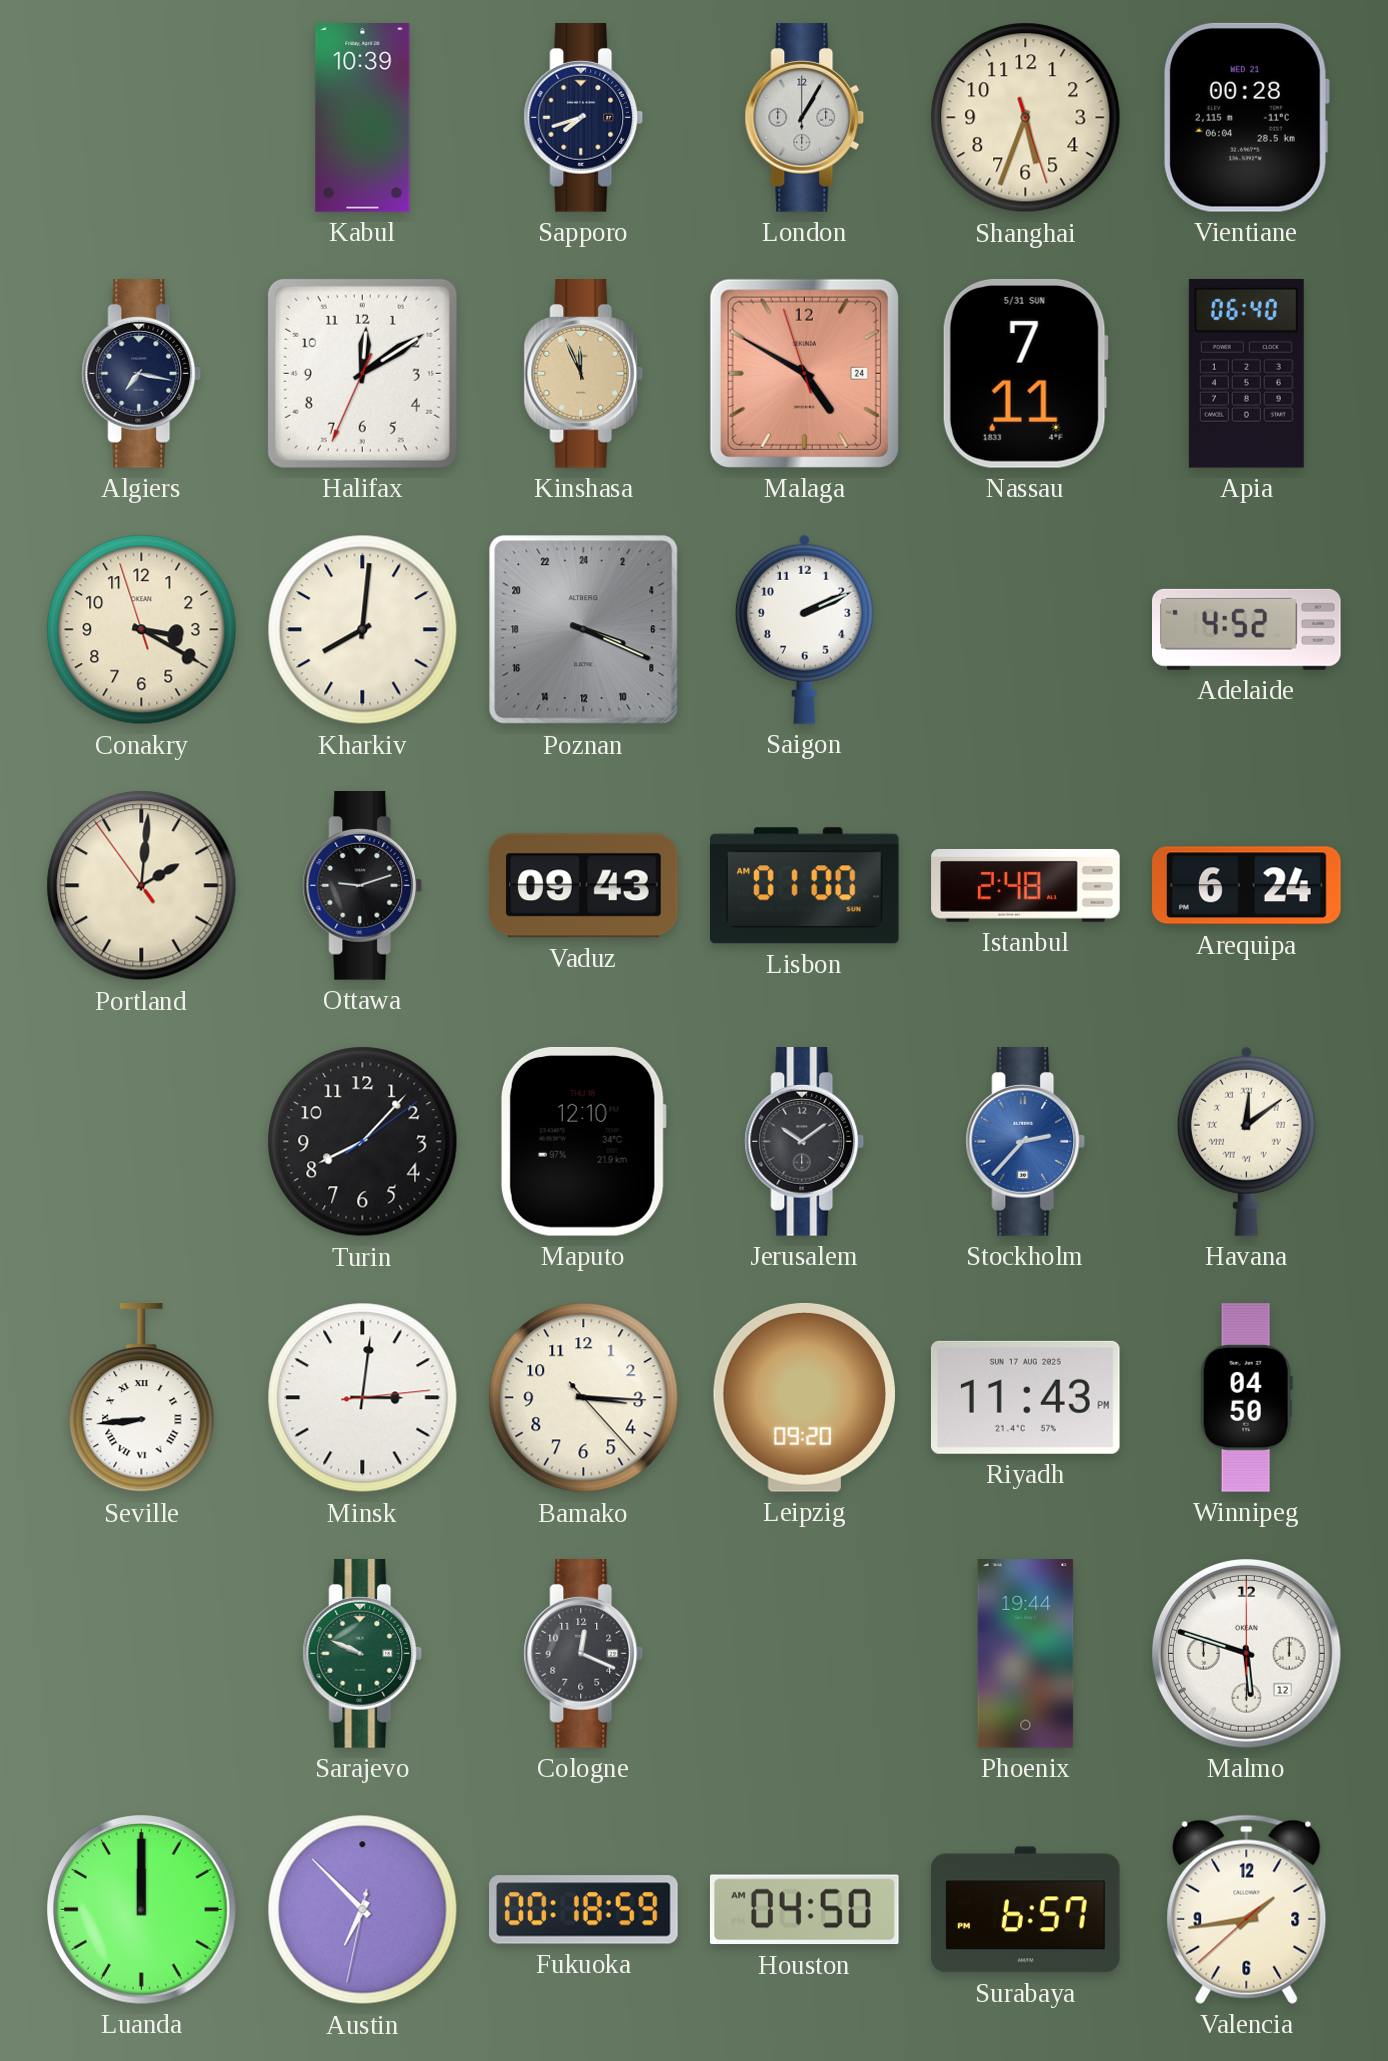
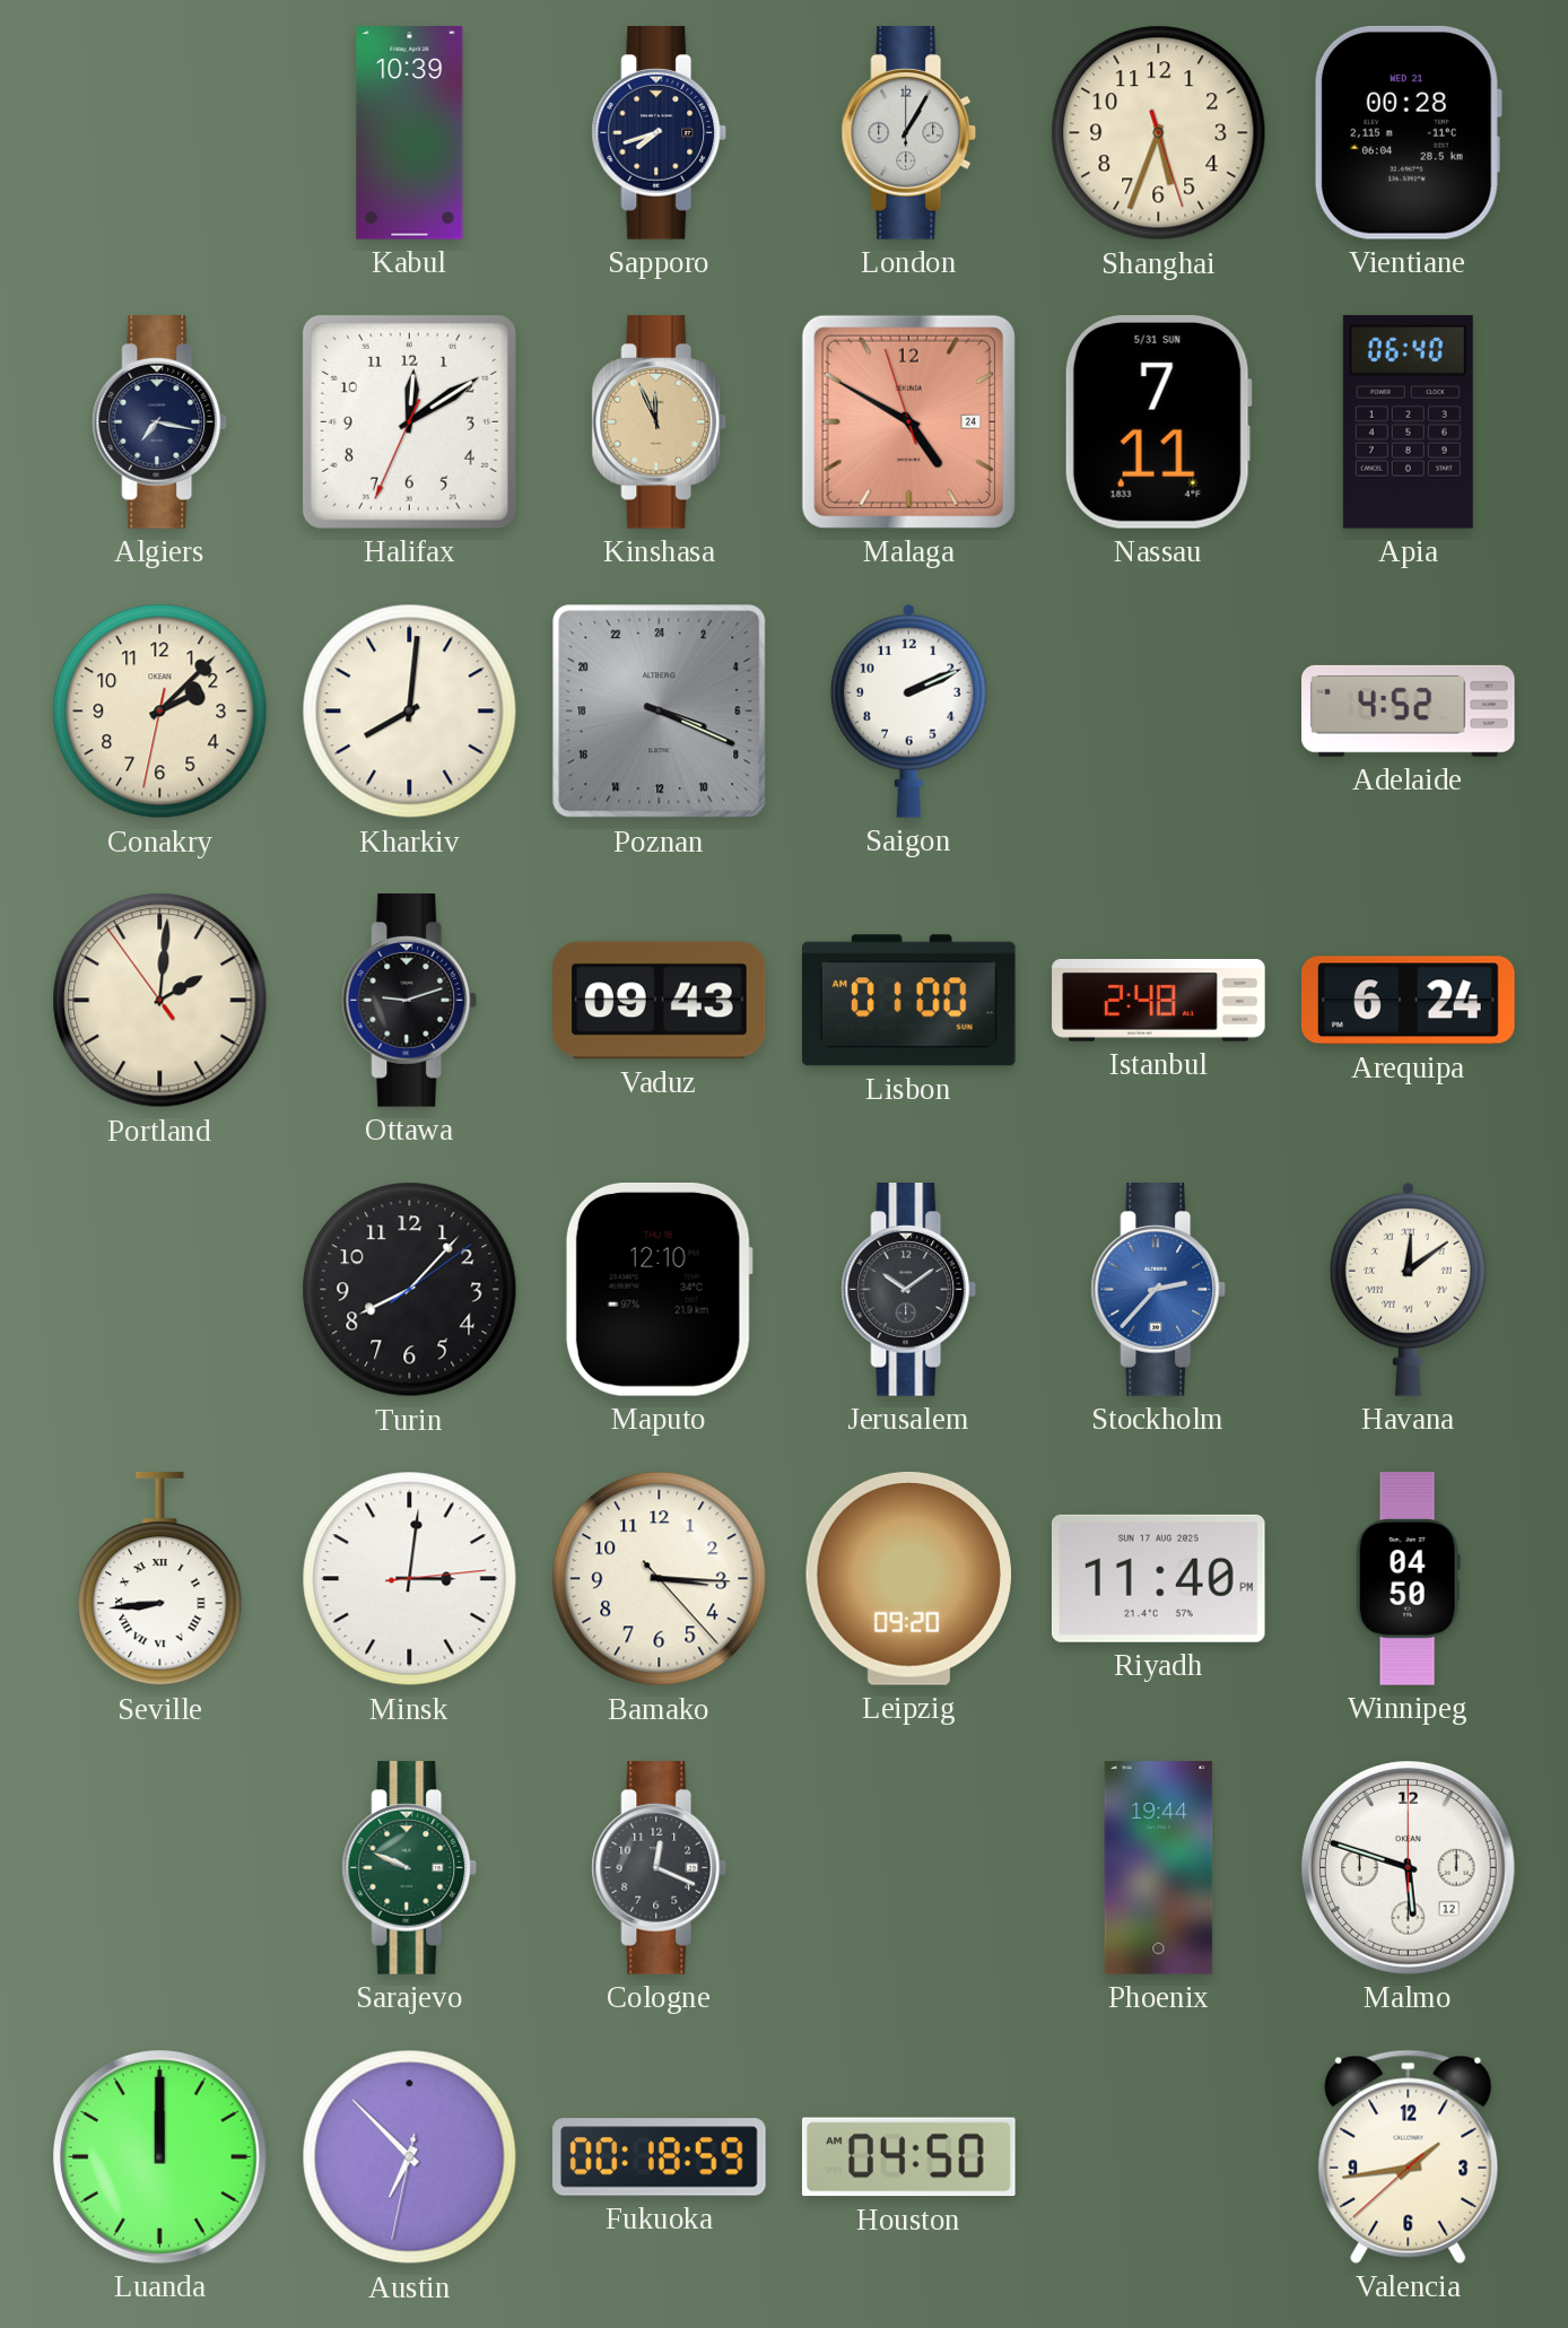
Conakry: 3:19 -> 2:07
Riyadh: 11:43 -> 11:40
Surabaya: 6:57 -> none
